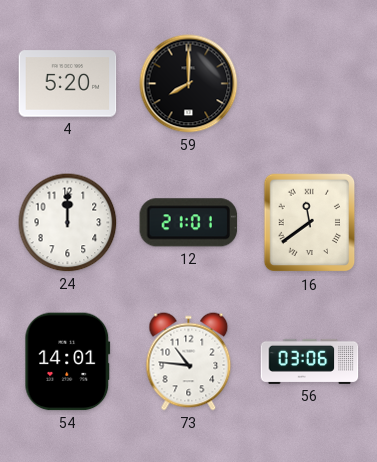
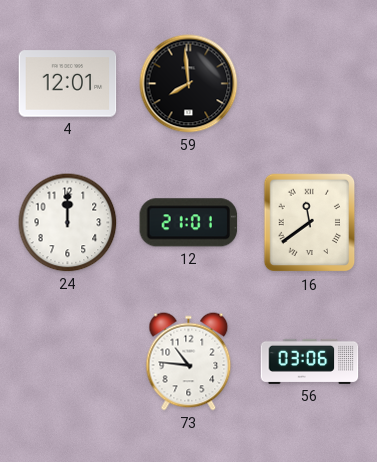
4: 5:20 -> 12:01
59: 8:00 -> 7:59
54: 14:01 -> none
